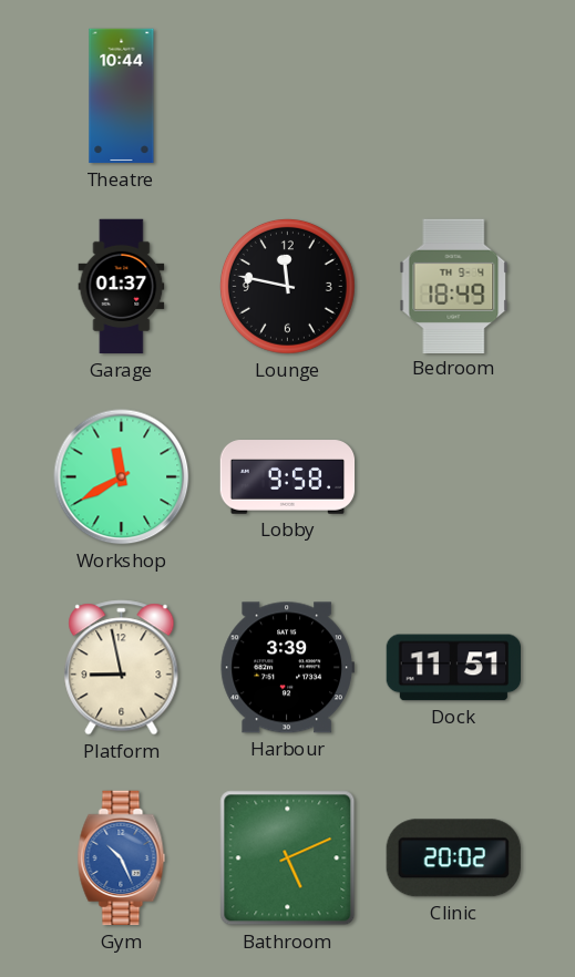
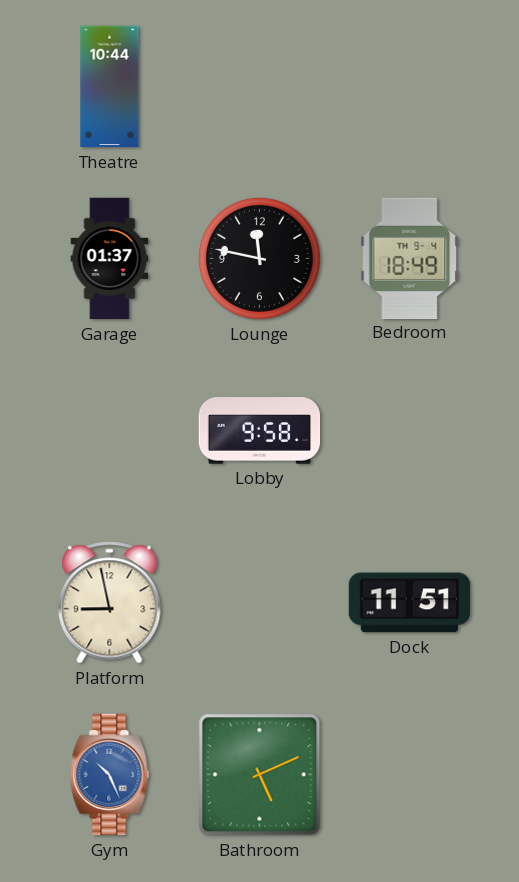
Workshop: 11:40 -> none
Harbour: 3:39 -> none
Clinic: 20:02 -> none
